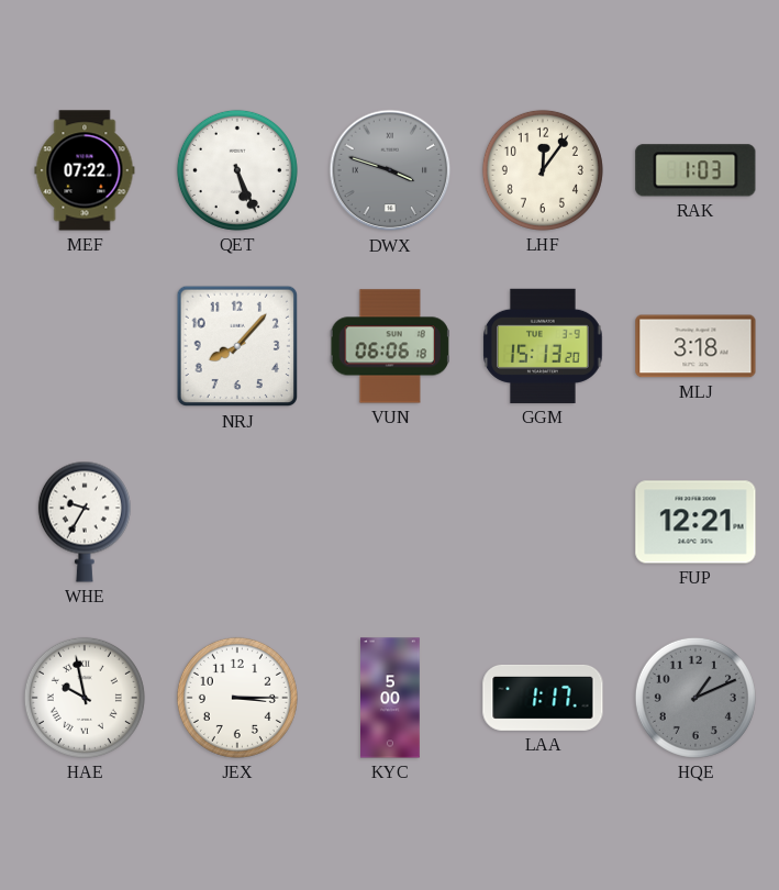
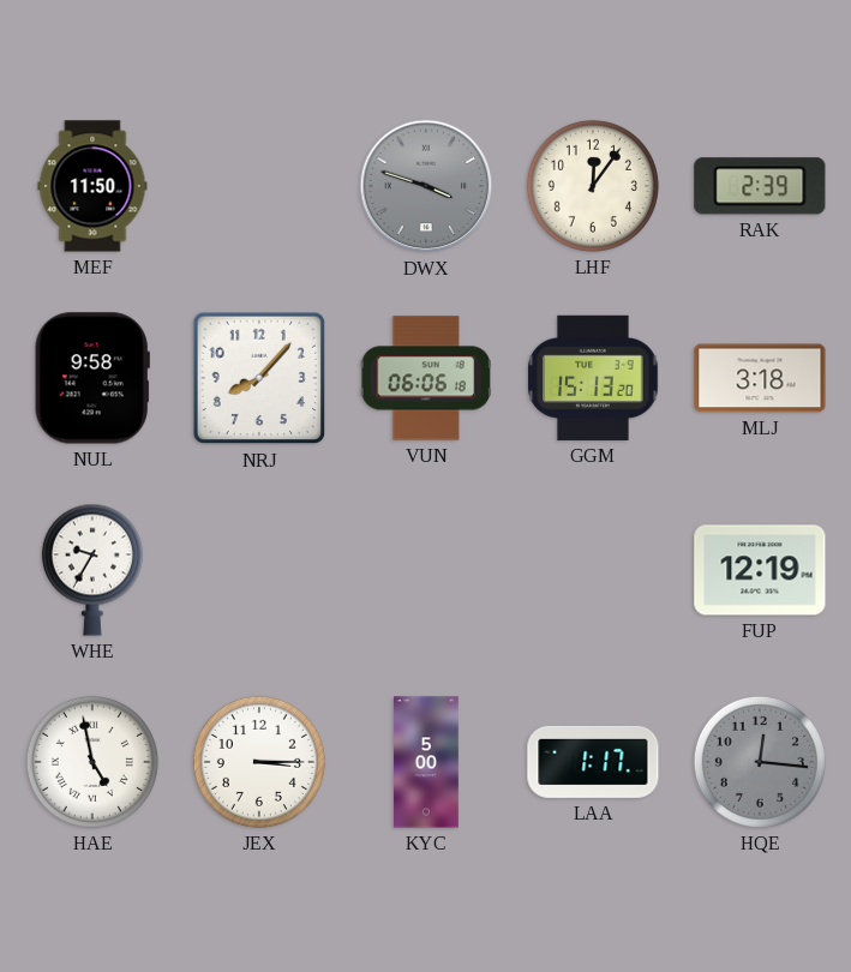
MEF: 07:22 -> 11:50
QET: 5:26 -> none
RAK: 1:03 -> 2:39
NUL: none -> 9:58
FUP: 12:21 -> 12:19
HAE: 9:58 -> 4:58
HQE: 1:11 -> 12:16
